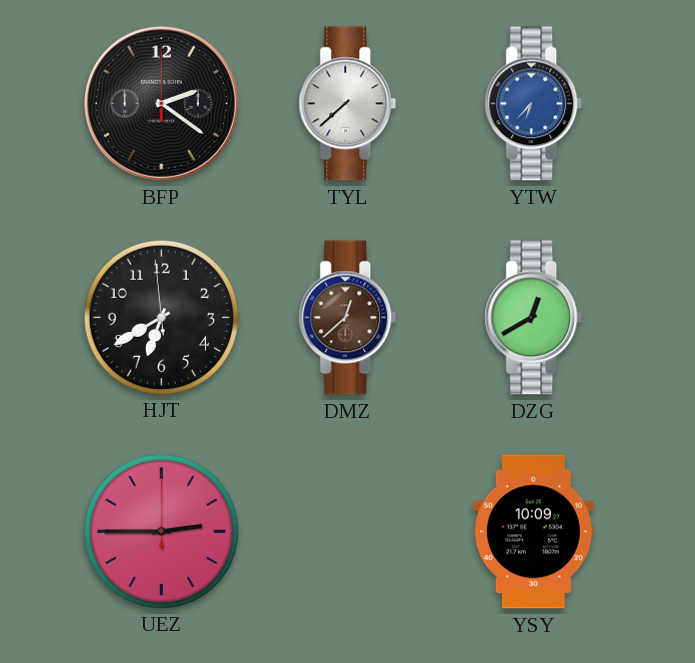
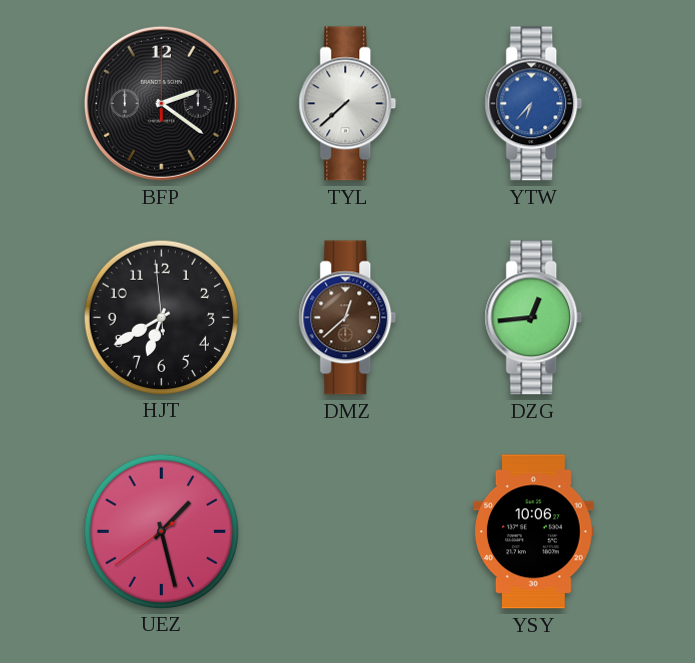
DZG: 12:40 -> 12:44
UEZ: 2:45 -> 1:27
YSY: 10:09 -> 10:06
